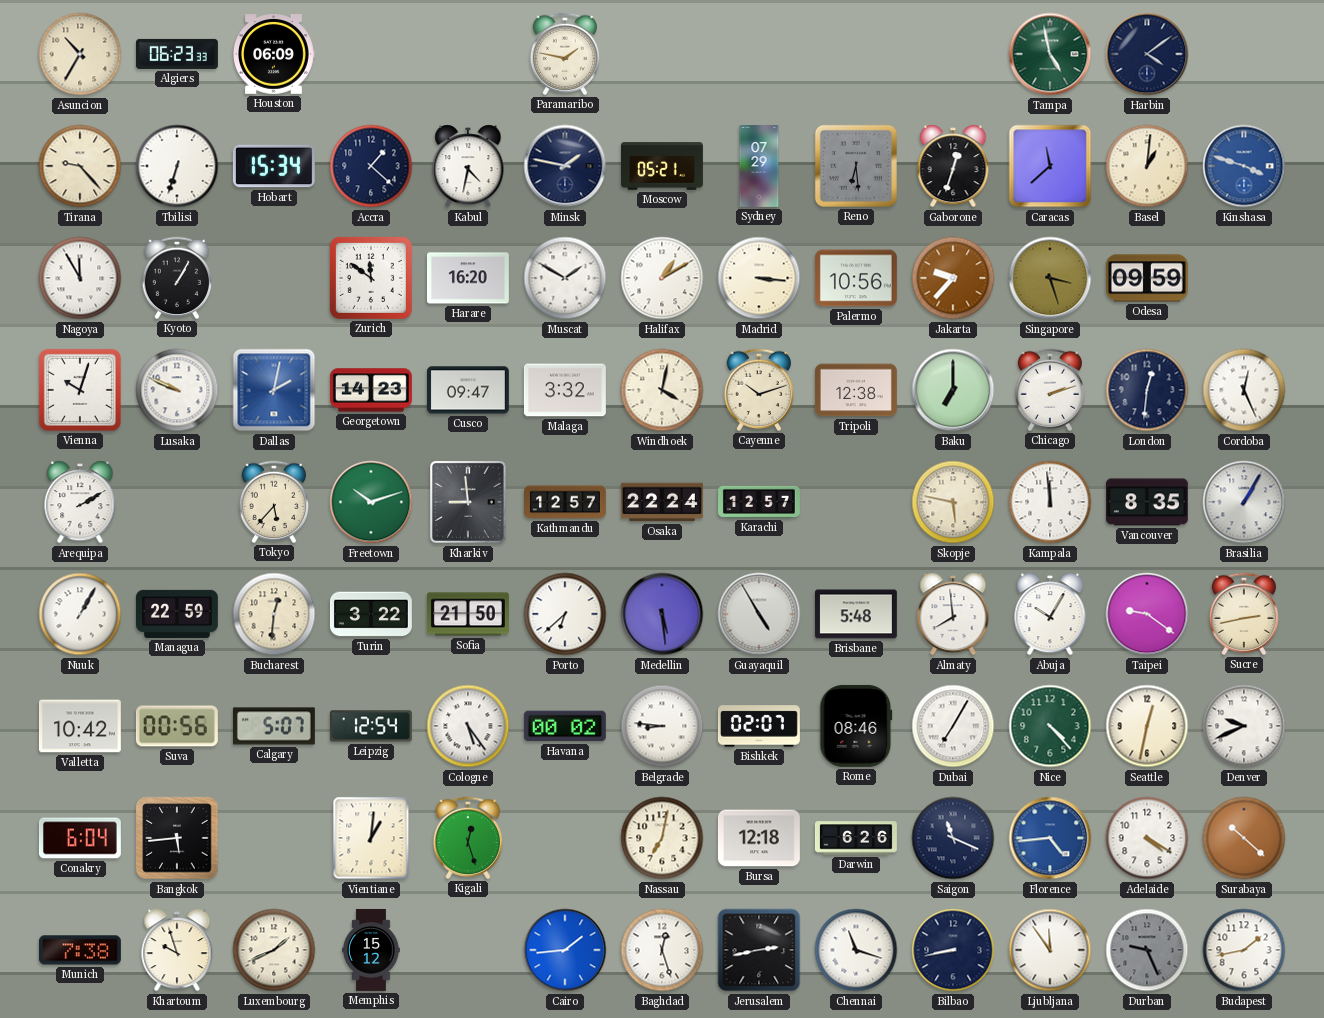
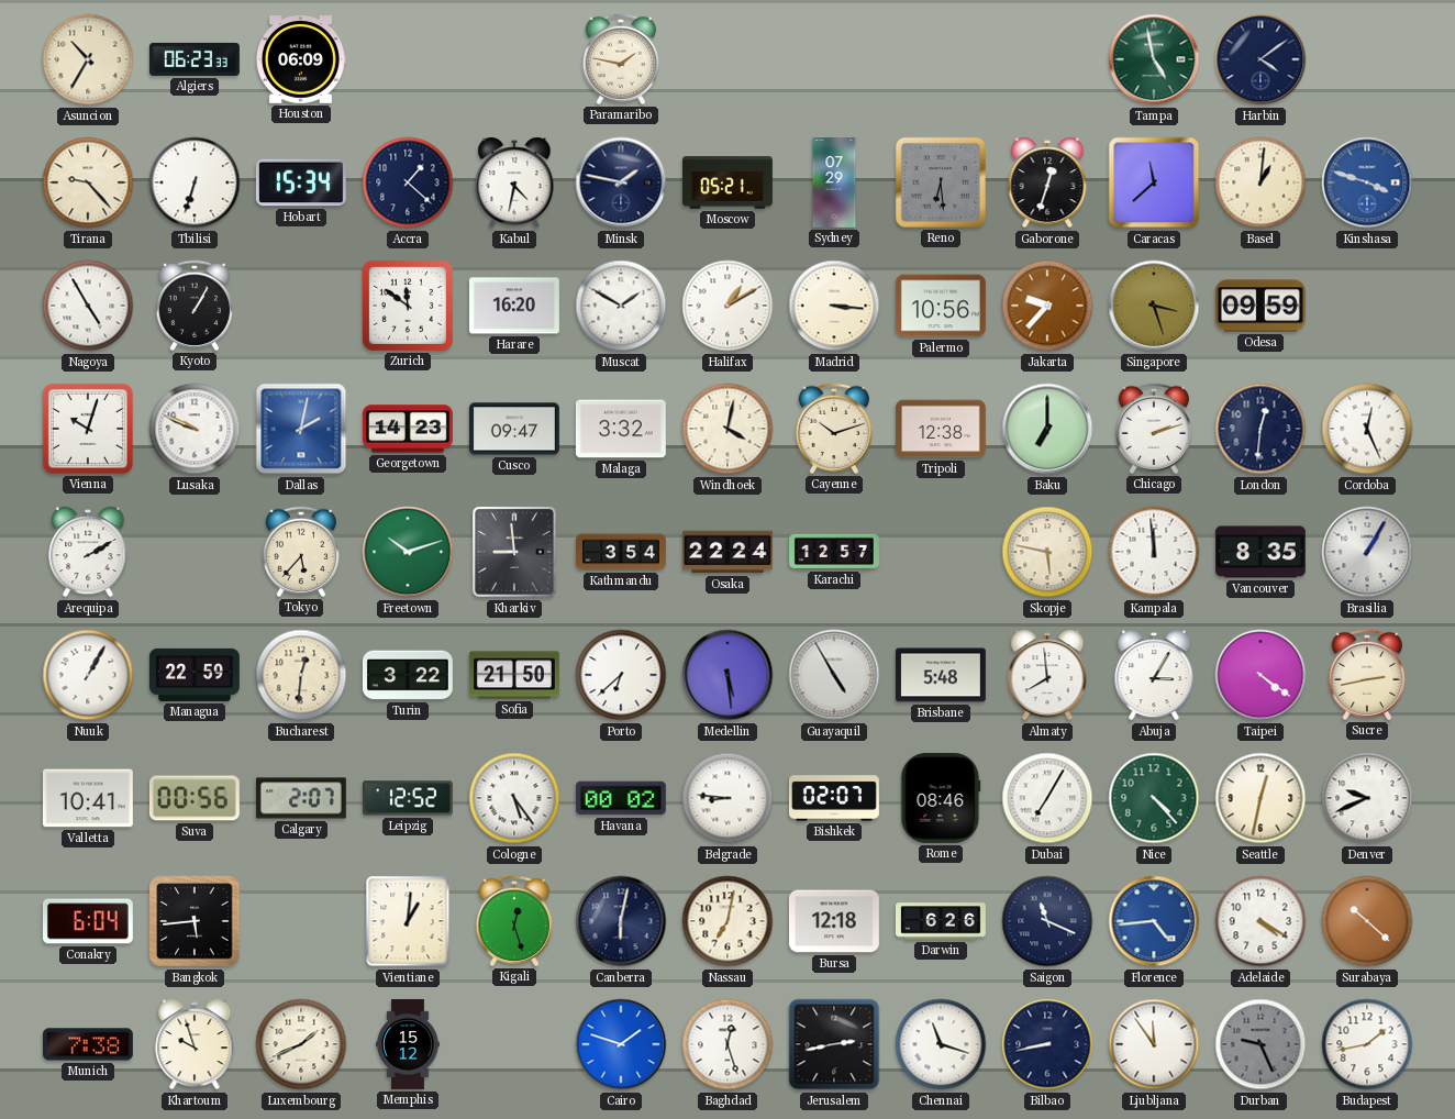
Nagoya: 11:55 -> 4:55
Kathmandu: 12:57 -> 3:54
Abuja: 10:05 -> 3:05
Taipei: 9:21 -> 4:21
Valletta: 10:42 -> 10:41
Calgary: 5:07 -> 2:07
Leipzig: 12:54 -> 12:52
Canberra: none -> 6:02
Cairo: 1:44 -> 1:48
